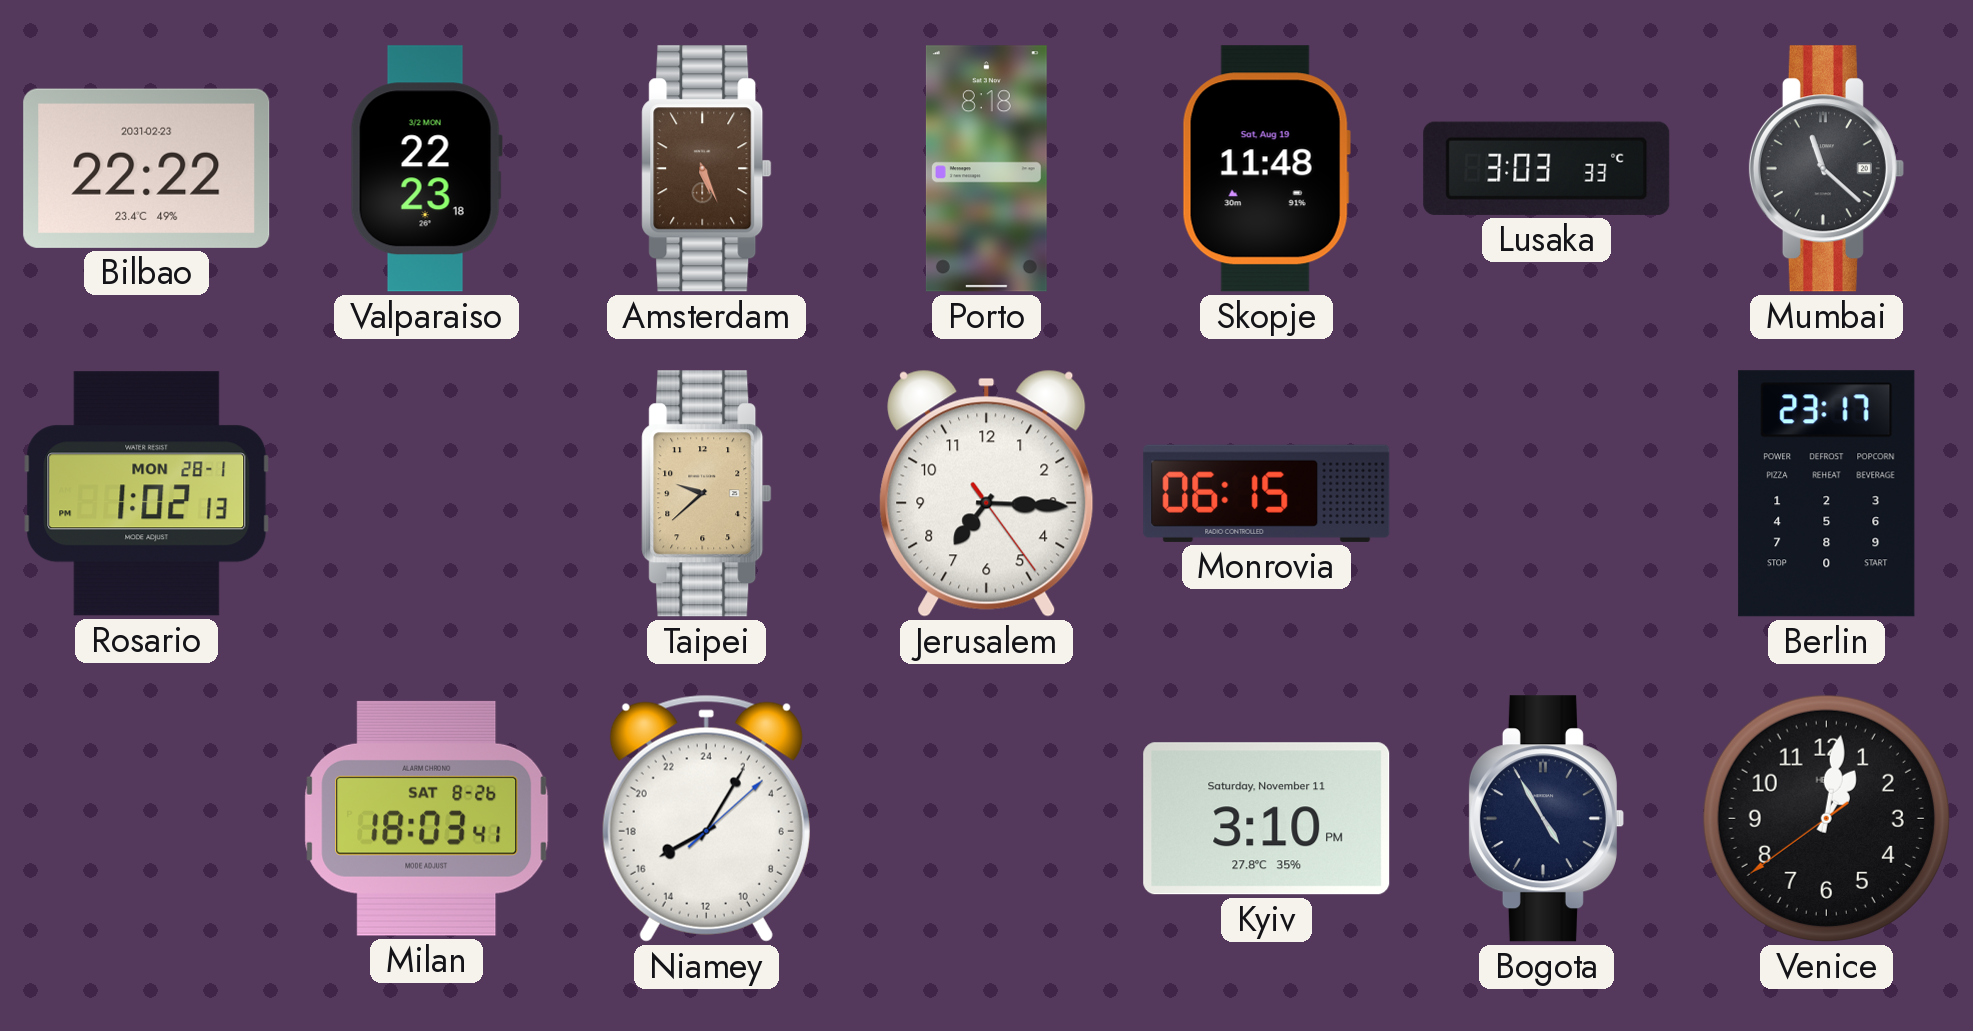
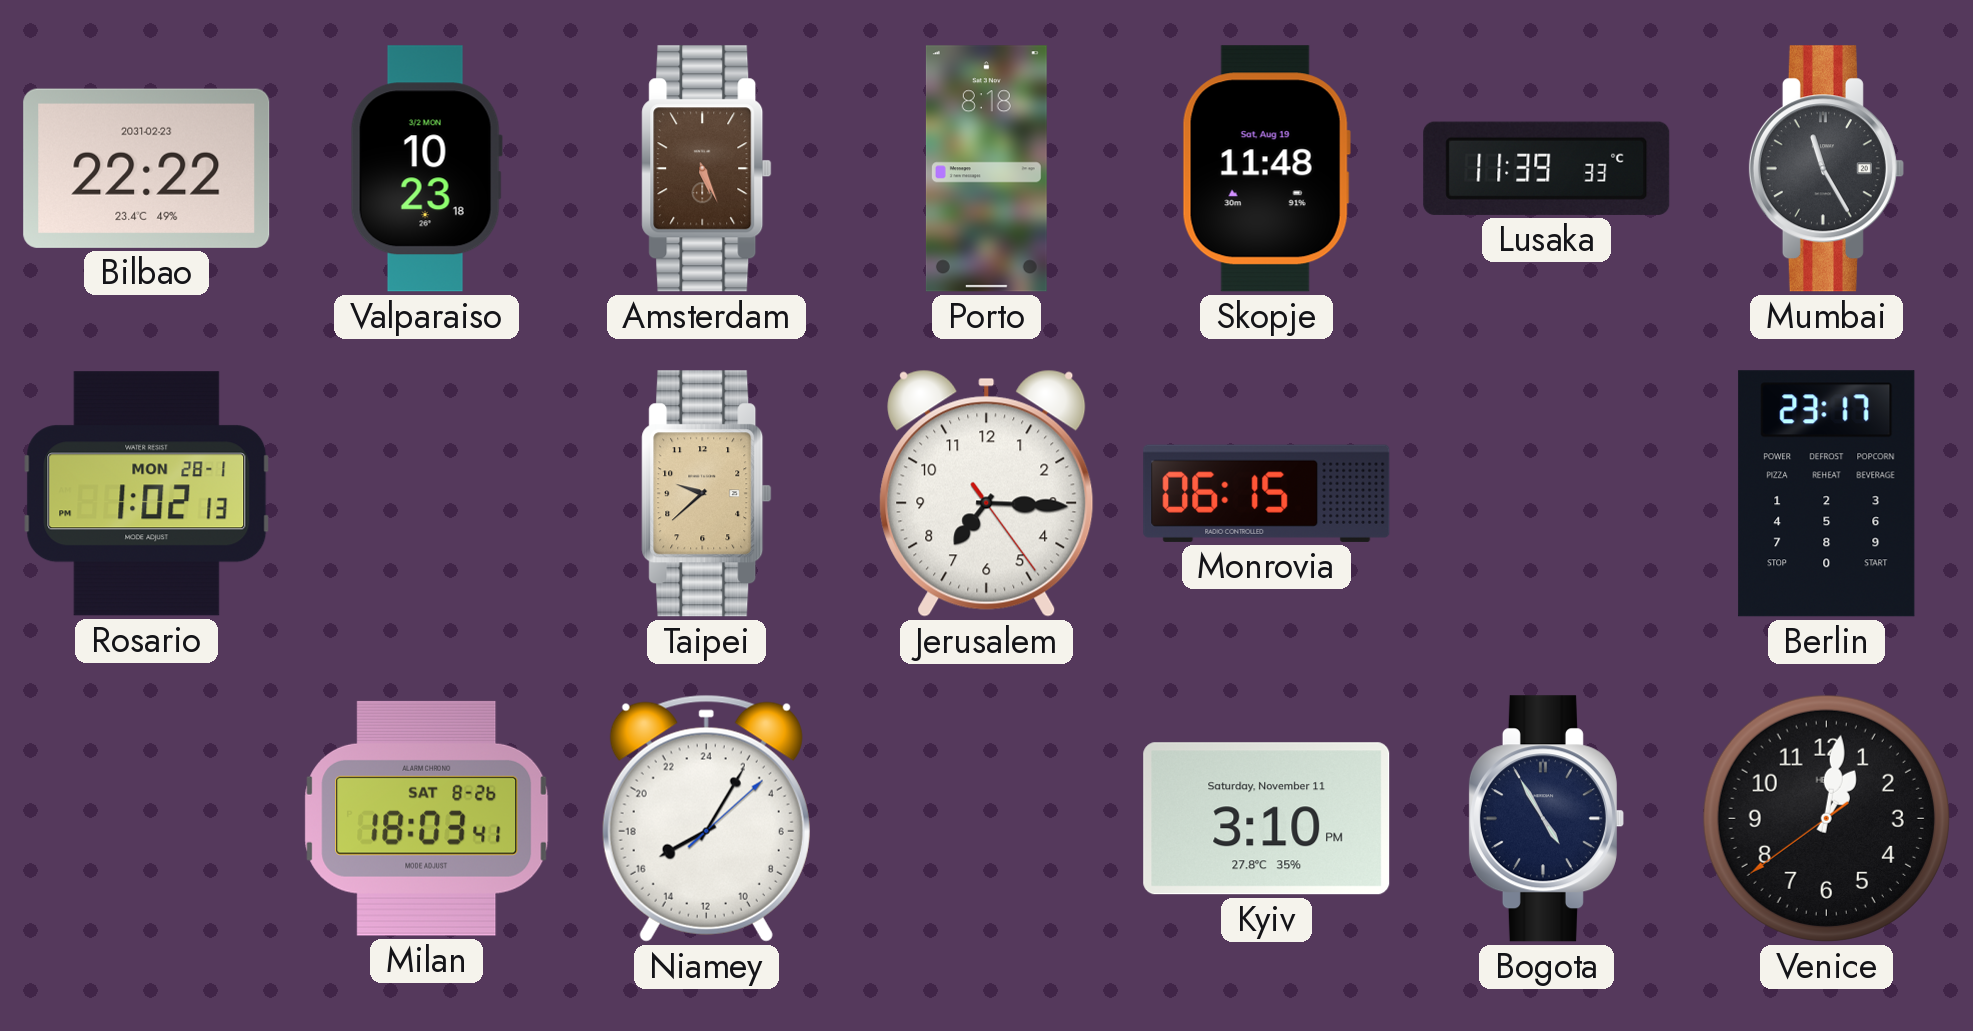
Valparaiso: 22:23 -> 10:23
Lusaka: 3:03 -> 11:39
Mumbai: 11:22 -> 11:25
